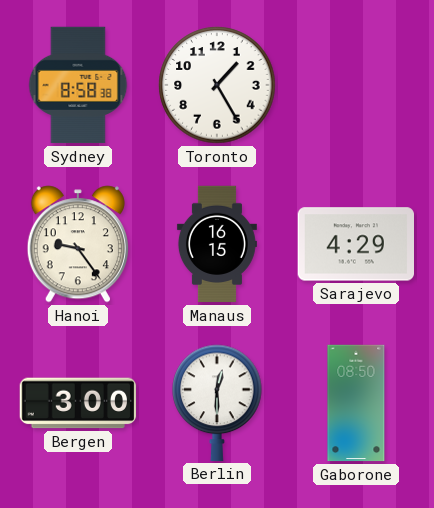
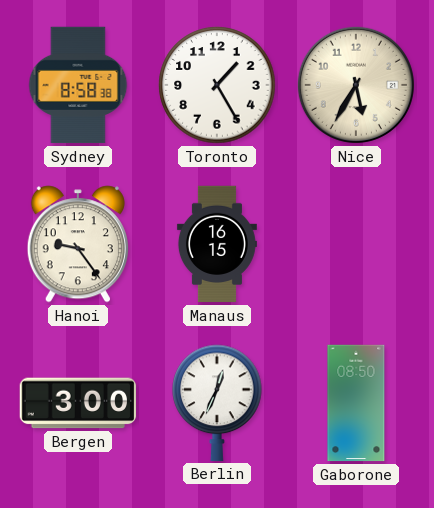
Nice: none -> 5:35
Sarajevo: 4:29 -> none
Berlin: 12:30 -> 12:34
